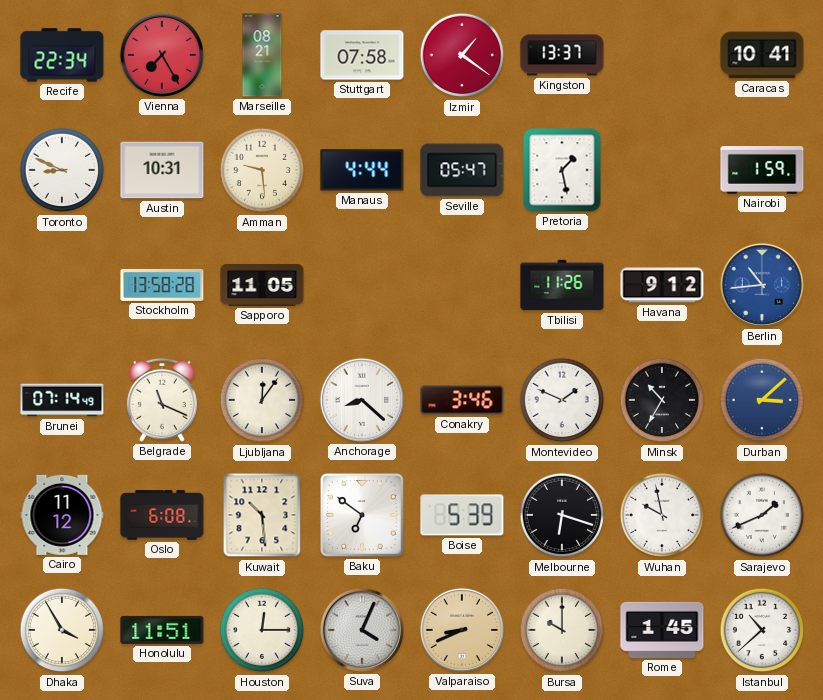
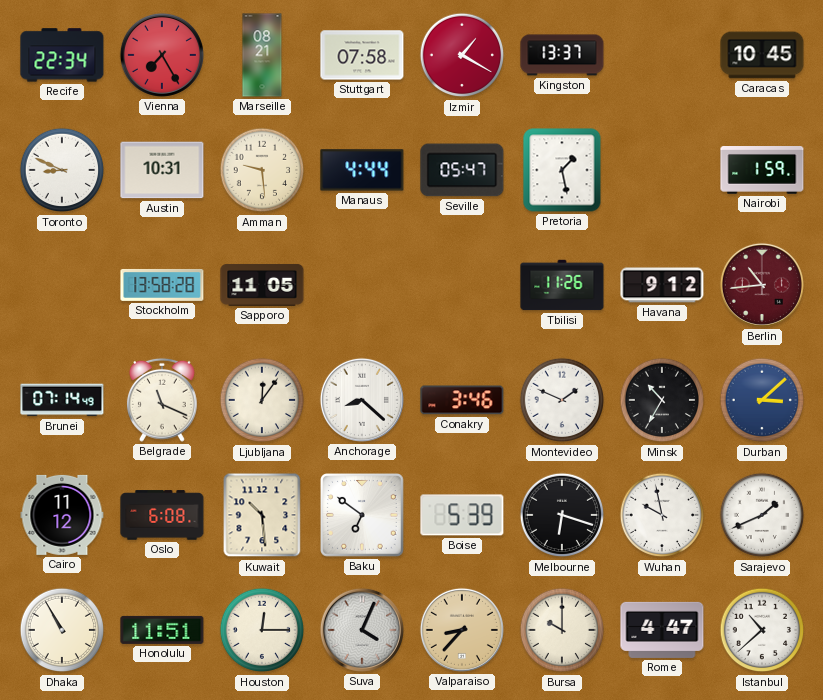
Izmir: 1:21 -> 1:20
Caracas: 10:41 -> 10:45
Berlin dial: blue -> burgundy
Dhaka: 3:55 -> 10:55
Valparaiso: 8:41 -> 8:37
Rome: 1:45 -> 4:47
